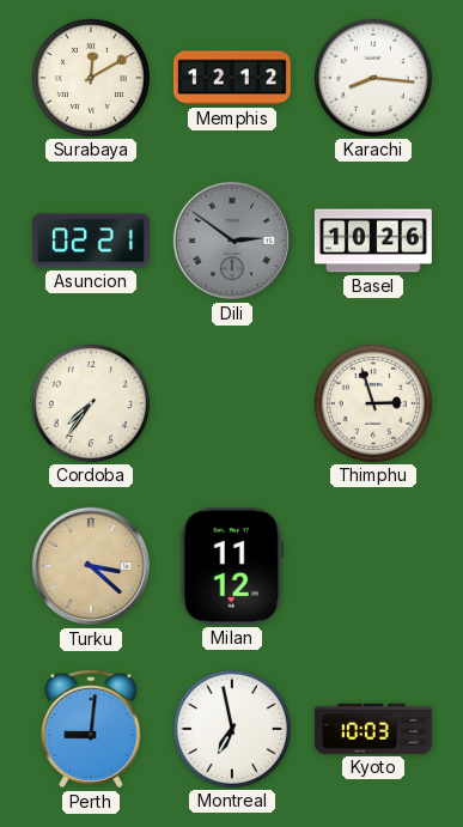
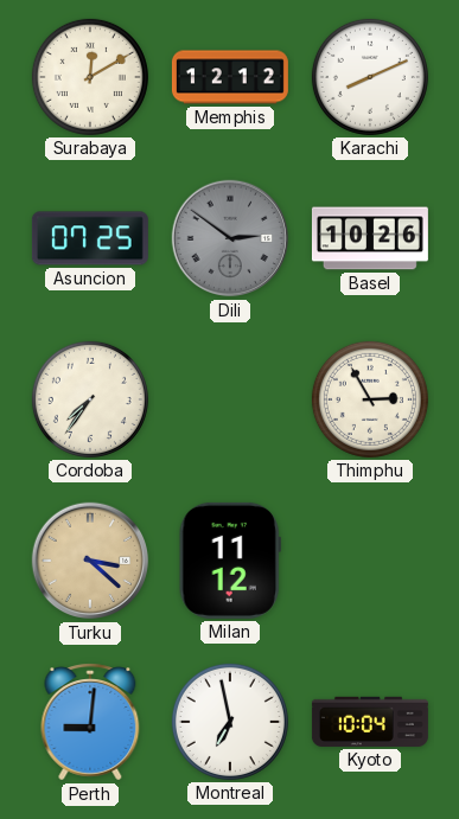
Karachi: 8:16 -> 8:11
Asuncion: 02:21 -> 07:25
Thimphu: 2:57 -> 2:55
Kyoto: 10:03 -> 10:04
